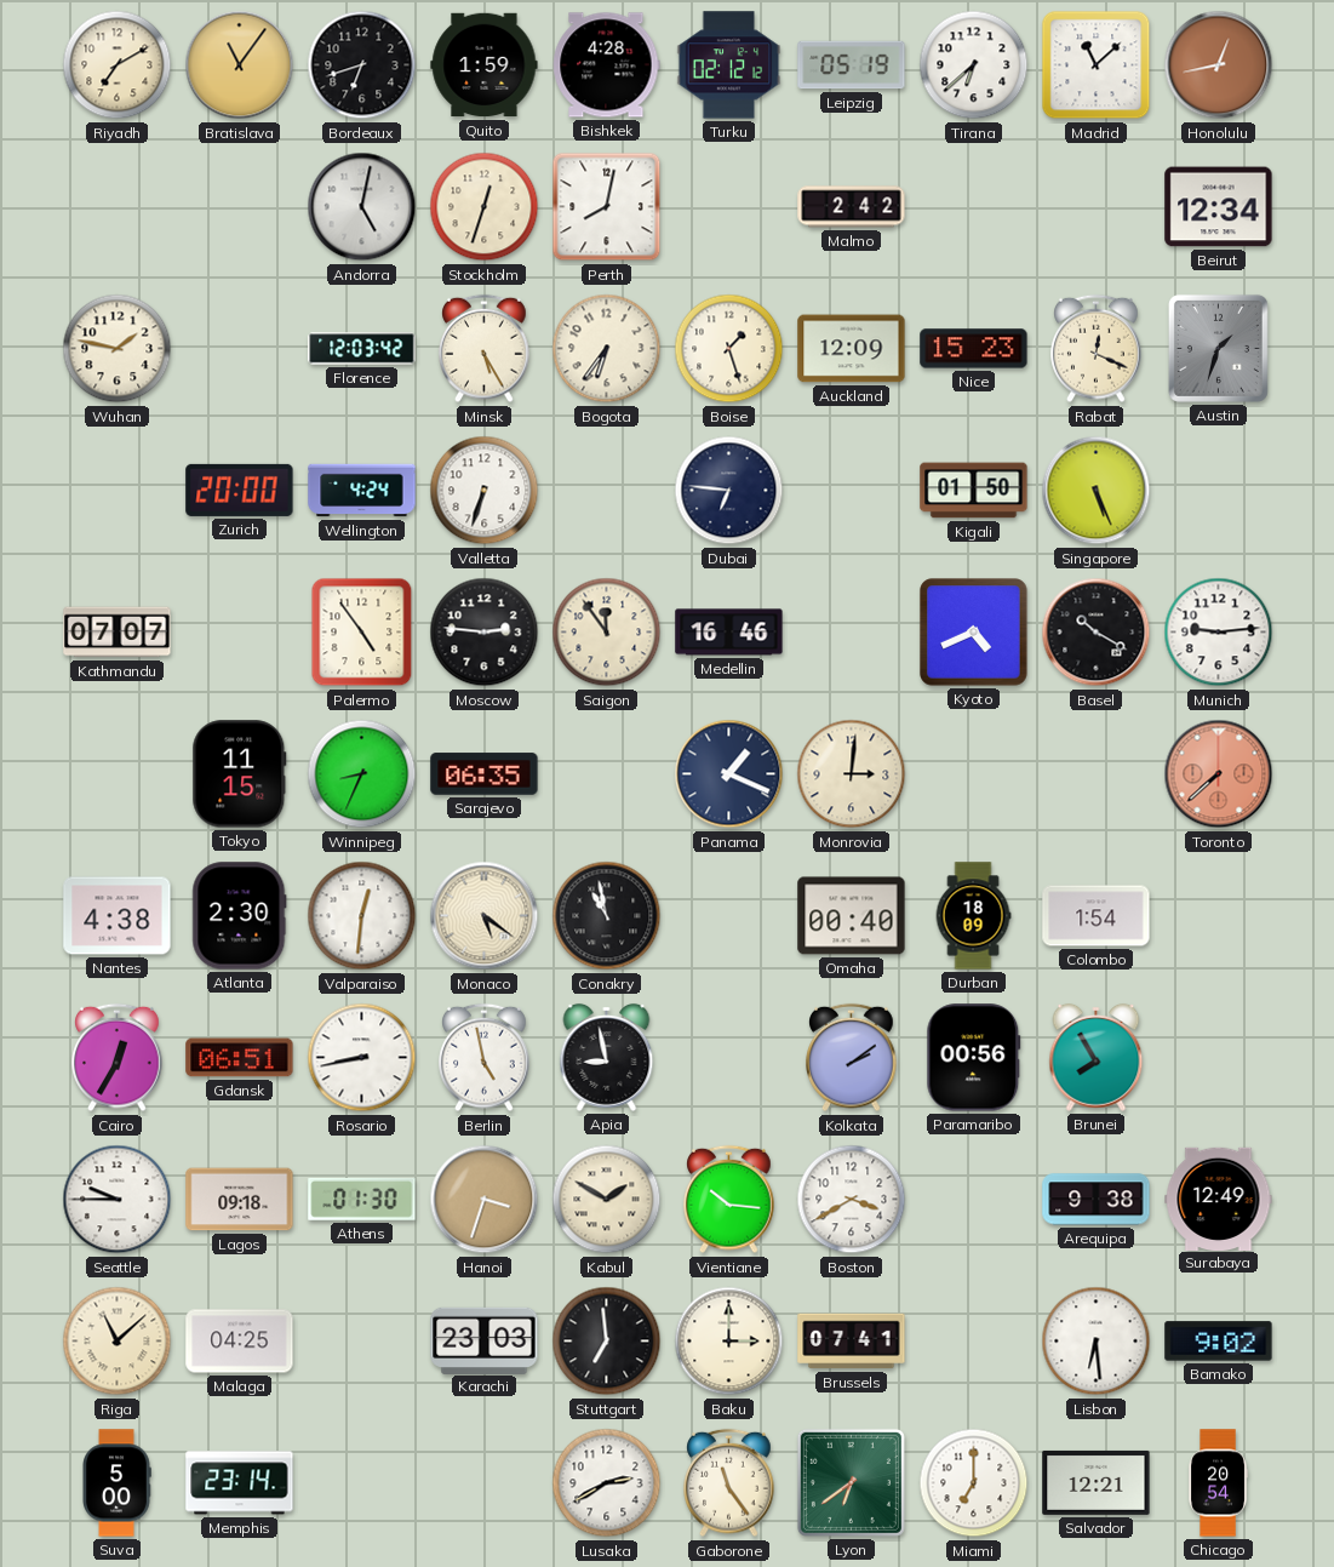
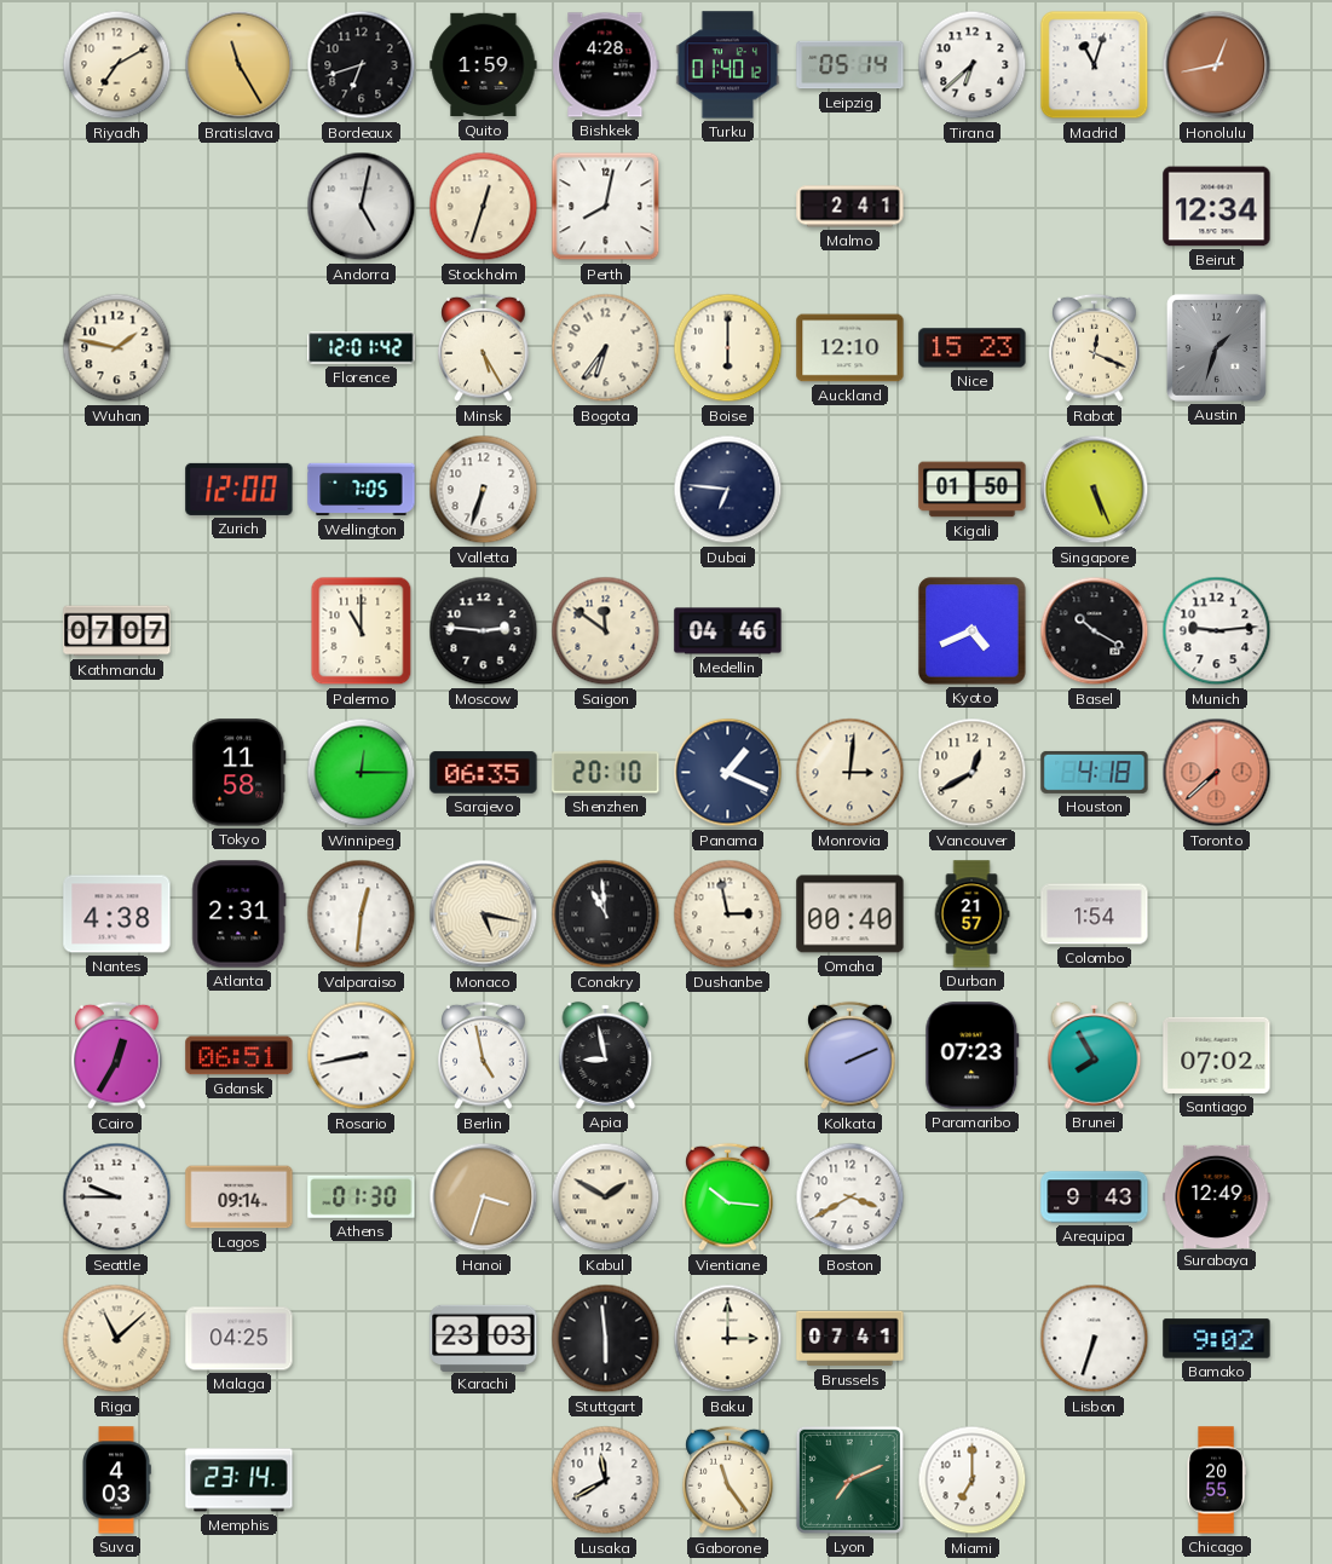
Bratislava: 11:06 -> 11:25
Turku: 02:12 -> 01:40
Leipzig: 05:19 -> 05:14
Madrid: 11:08 -> 11:03
Malmo: 2:42 -> 2:41
Florence: 12:03 -> 12:01
Boise: 1:27 -> 6:00
Auckland: 12:09 -> 12:10
Zurich: 20:00 -> 12:00
Wellington: 4:24 -> 7:05
Palermo: 4:54 -> 11:00
Saigon: 11:54 -> 11:51
Medellin: 16:46 -> 04:46
Tokyo: 11:15 -> 11:58
Winnipeg: 8:34 -> 12:15
Shenzhen: none -> 20:10
Vancouver: none -> 12:40
Houston: none -> 4:18
Atlanta: 2:30 -> 2:31
Monaco: 5:21 -> 5:17
Conakry: 10:58 -> 10:59
Dushanbe: none -> 2:58
Durban: 18:09 -> 21:57
Kolkata: 2:09 -> 2:11
Paramaribo: 00:56 -> 07:23
Santiago: none -> 07:02
Lagos: 09:18 -> 09:14
Arequipa: 9:38 -> 9:43
Stuttgart: 6:59 -> 5:59
Lisbon: 6:29 -> 6:33
Suva: 5:00 -> 4:03
Lusaka: 2:40 -> 11:40
Lyon: 6:39 -> 7:11
Salvador: 12:21 -> none
Chicago: 20:54 -> 20:55
